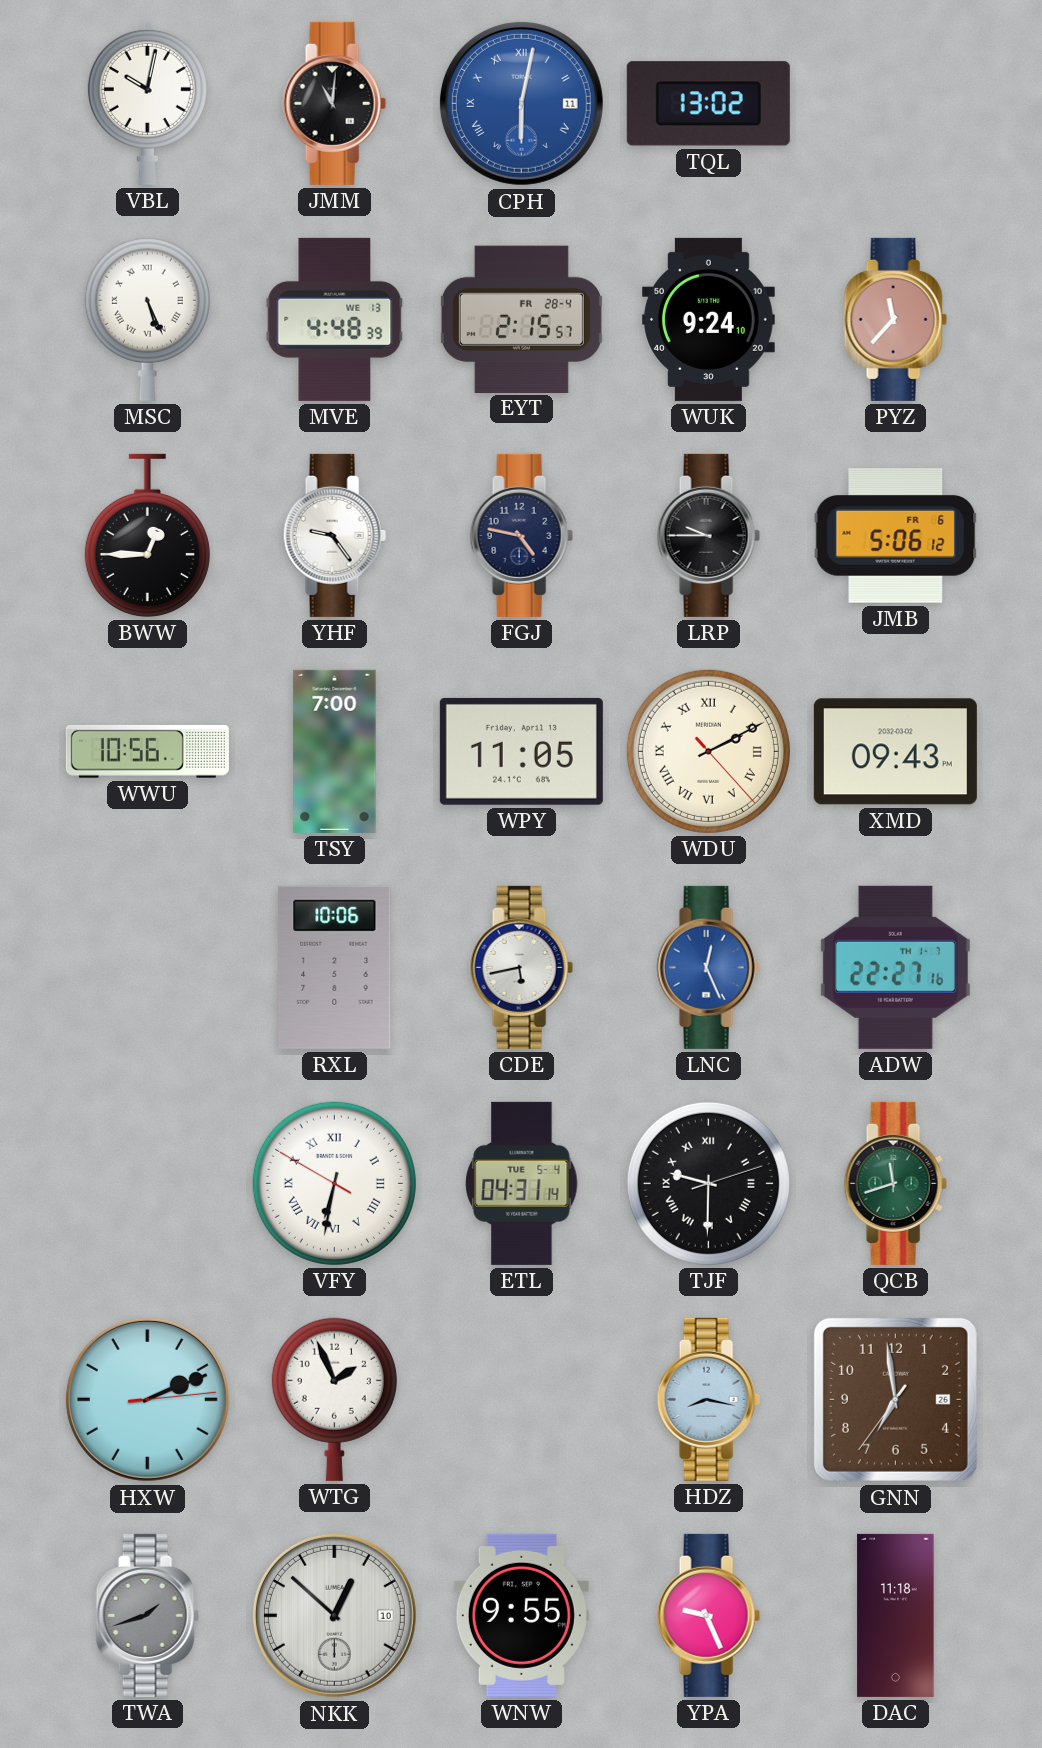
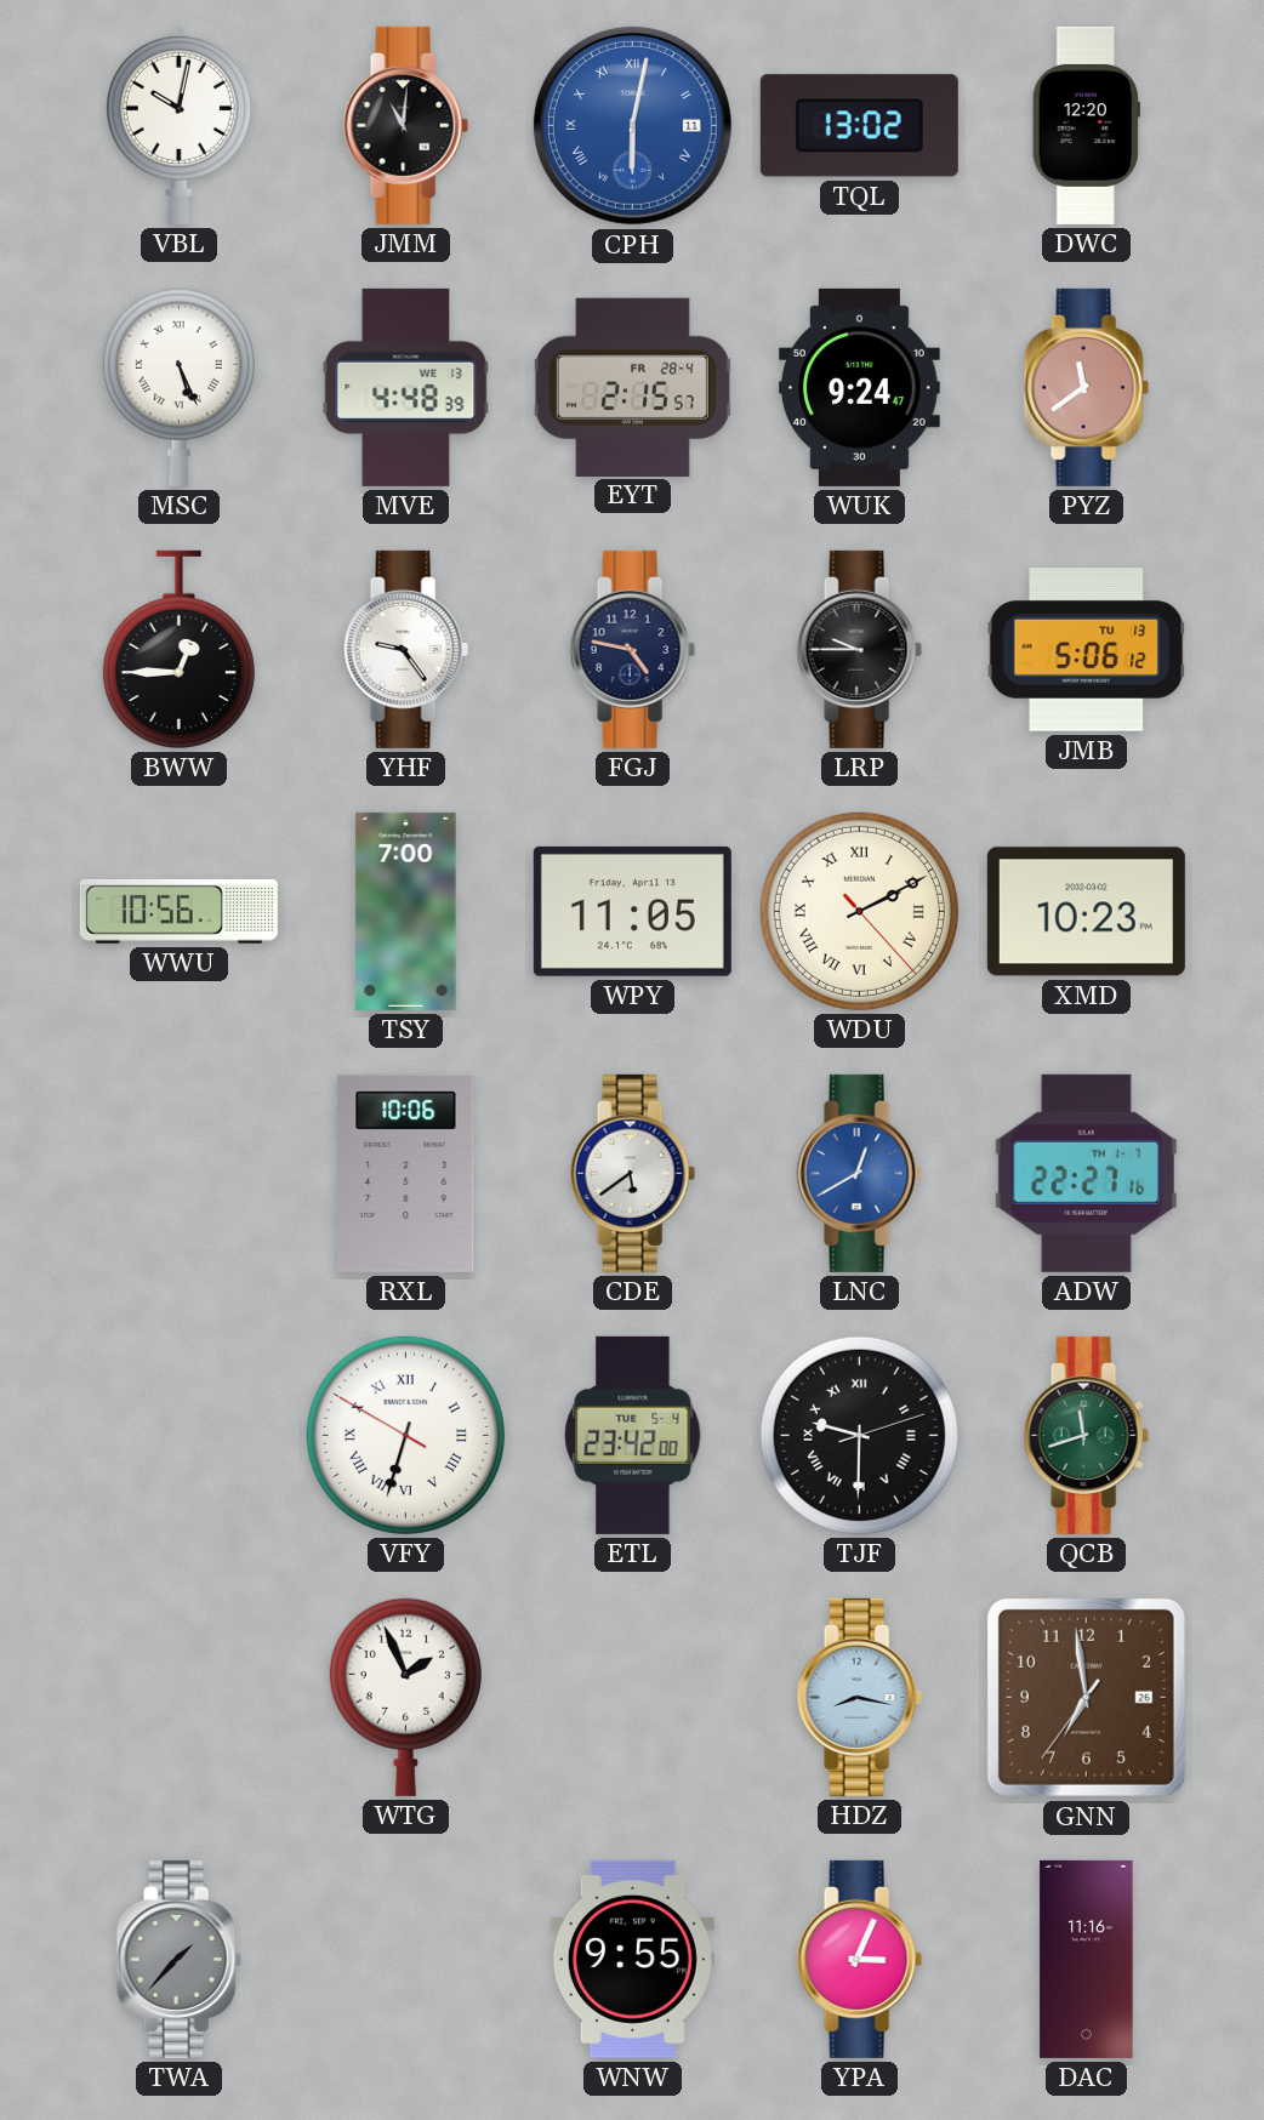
DWC: none -> 12:20
WUK: 9:24:10 -> 9:24:47
PYZ: 11:37 -> 11:39
JMB date: FR 6 -> TU 13
XMD: 09:43 -> 10:23
CDE: 5:43 -> 5:39
LNC: 12:26 -> 12:40
VFY: 6:31 -> 6:32
ETL: 04:31 -> 23:42
HXW: 2:11 -> none
TWA: 1:42 -> 1:37
NKK: 12:52 -> none
YPA: 9:26 -> 3:04
DAC: 11:18 -> 11:16
